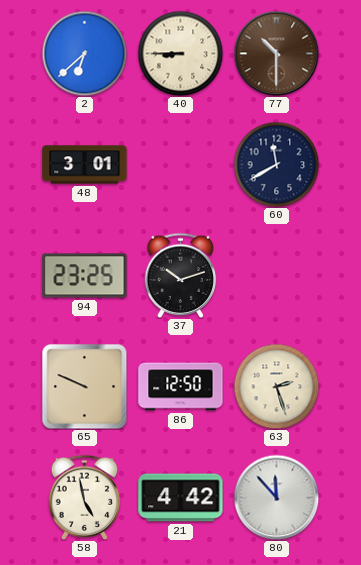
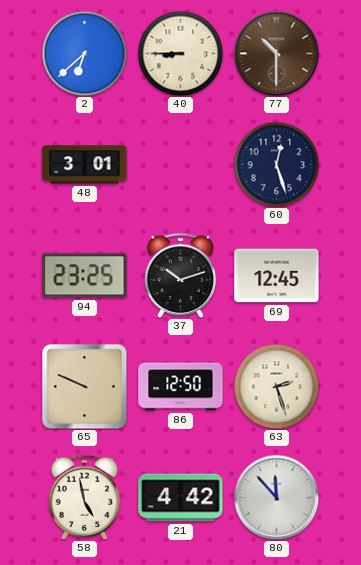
60: 11:40 -> 12:27
69: none -> 12:45
